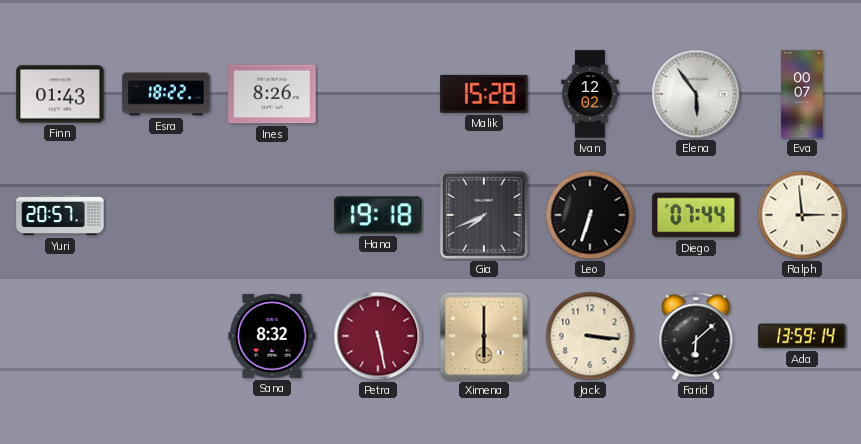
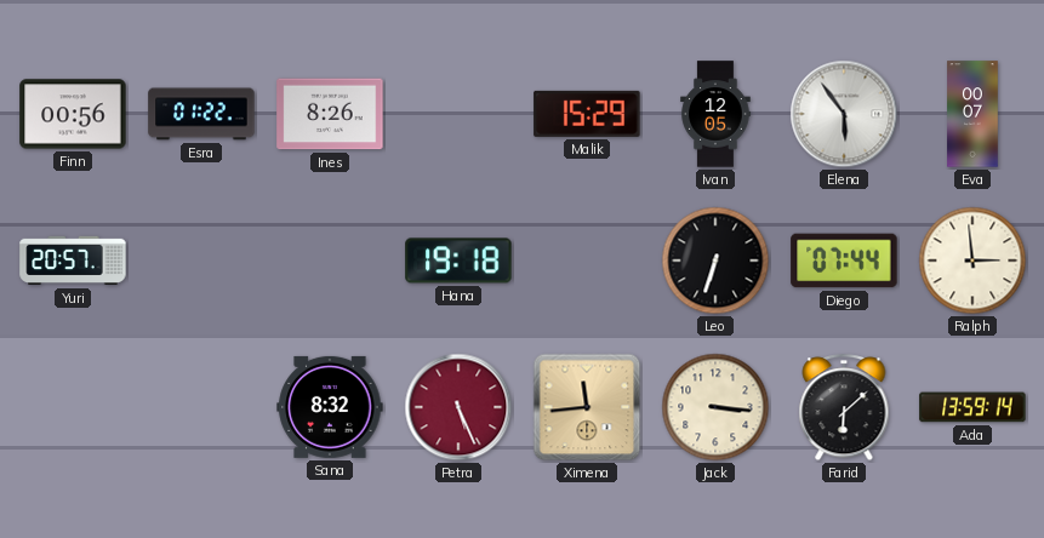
Finn: 01:43 -> 00:56
Esra: 18:22 -> 01:22
Malik: 15:28 -> 15:29
Ivan: 12:02 -> 12:05
Gia: 7:41 -> none
Petra: 5:28 -> 5:26
Ximena: 6:00 -> 11:44
